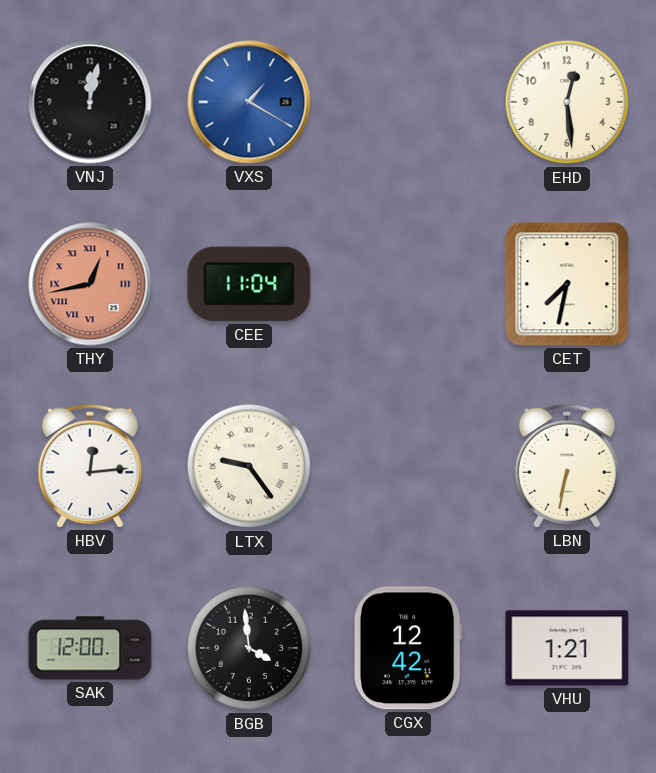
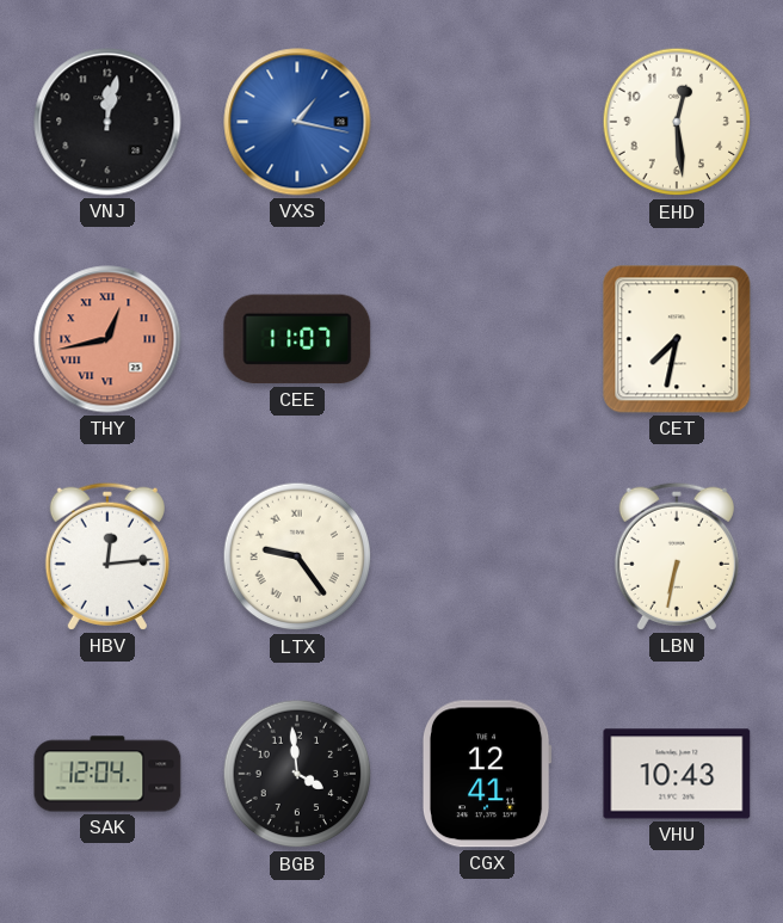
VXS: 1:20 -> 1:17
CEE: 11:04 -> 11:07
SAK: 12:00 -> 12:04
CGX: 12:42 -> 12:41
VHU: 1:21 -> 10:43
